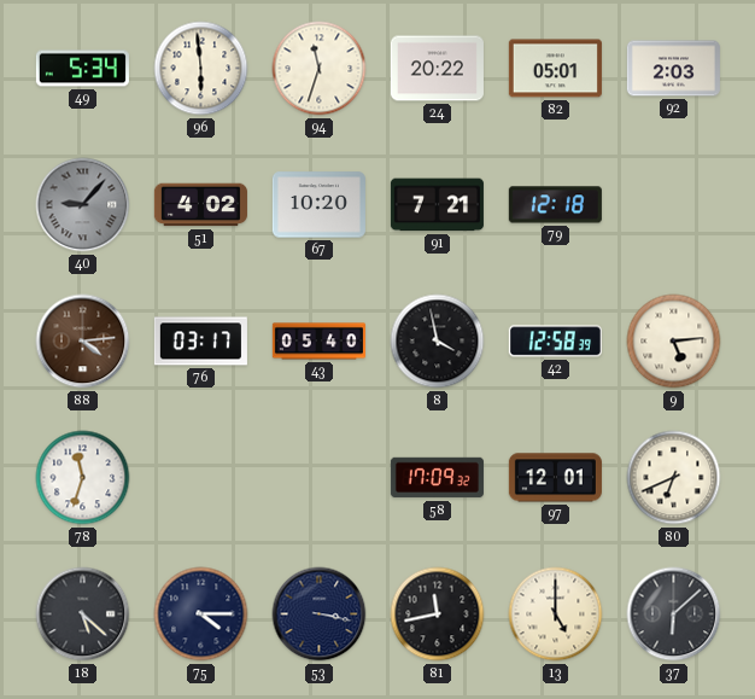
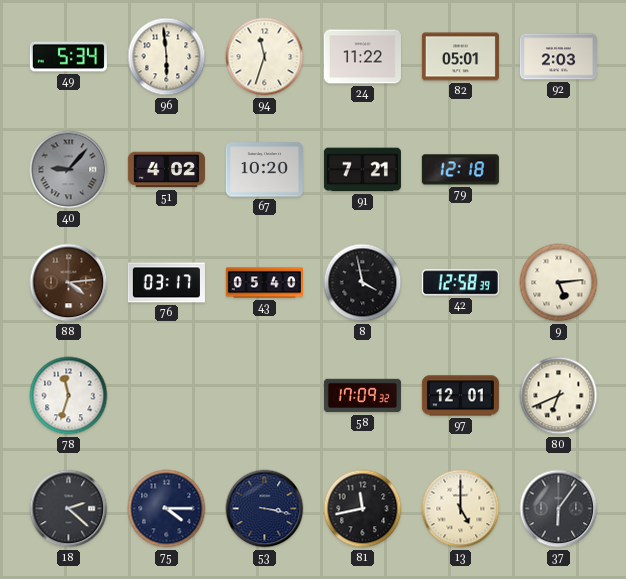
24: 20:22 -> 11:22
18: 5:22 -> 2:22
37: 6:08 -> 6:06
